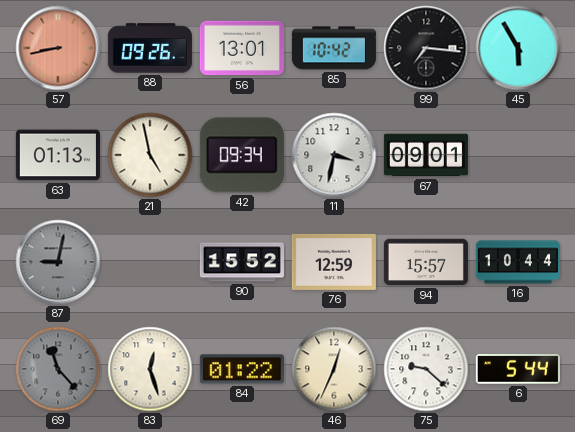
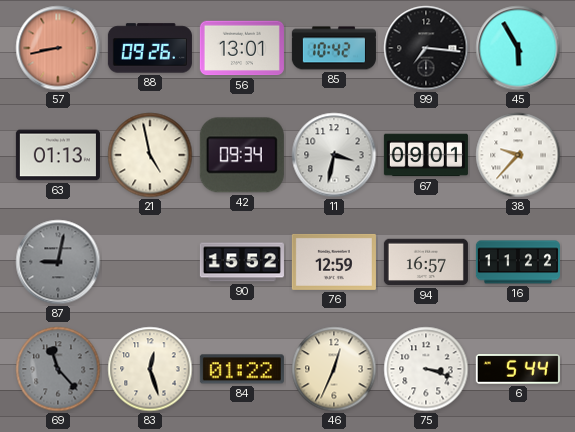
38: none -> 9:37
94: 15:57 -> 16:57
16: 10:44 -> 11:22
75: 9:22 -> 3:18
